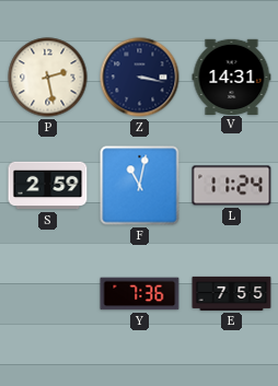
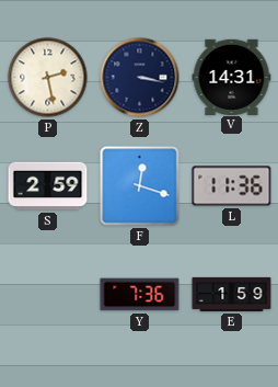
F: 11:02 -> 12:18
L: 11:24 -> 11:36
E: 7:55 -> 1:59
